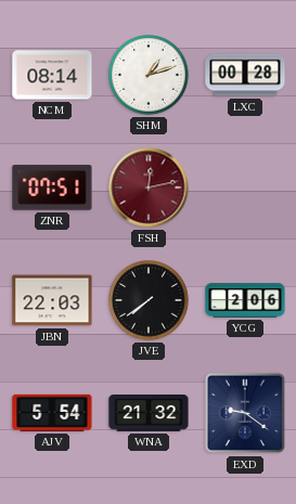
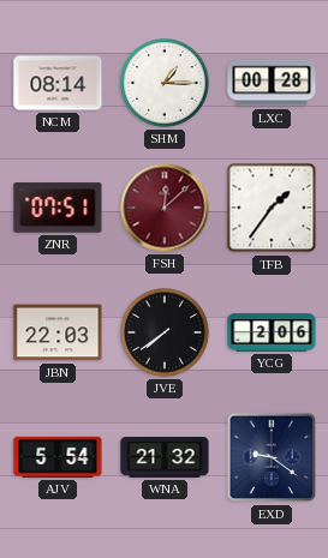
SHM: 1:12 -> 1:15
FSH: 12:13 -> 12:08
TFB: none -> 1:36
